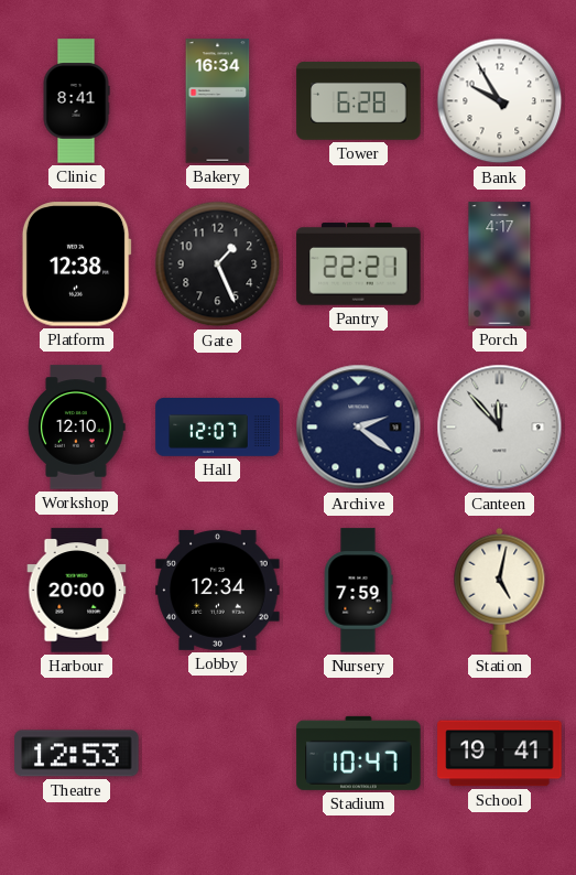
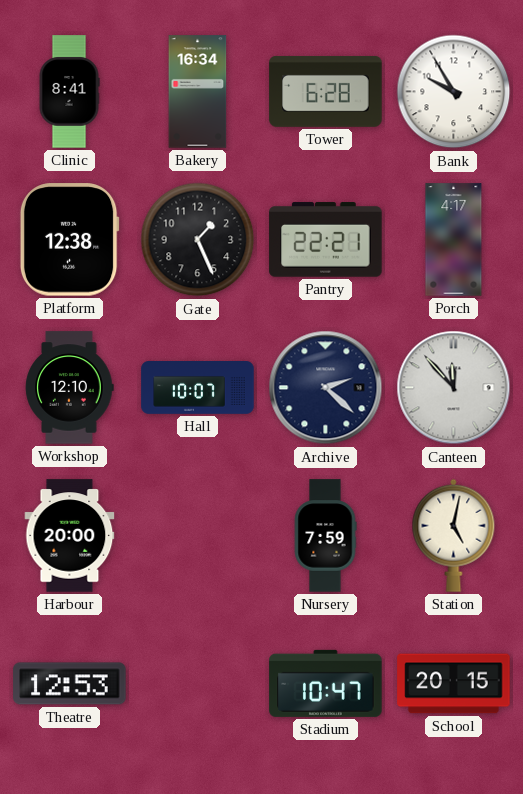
Hall: 12:07 -> 10:07
Archive: 2:21 -> 2:22
Lobby: 12:34 -> none
School: 19:41 -> 20:15
